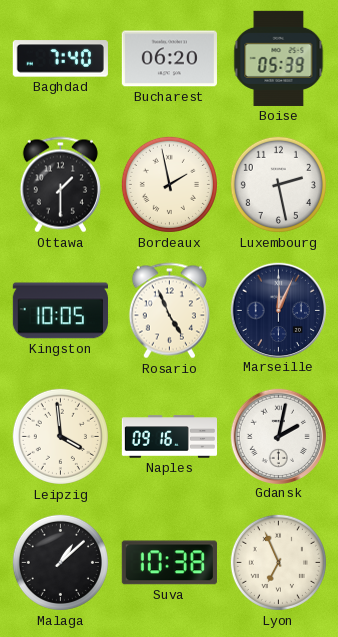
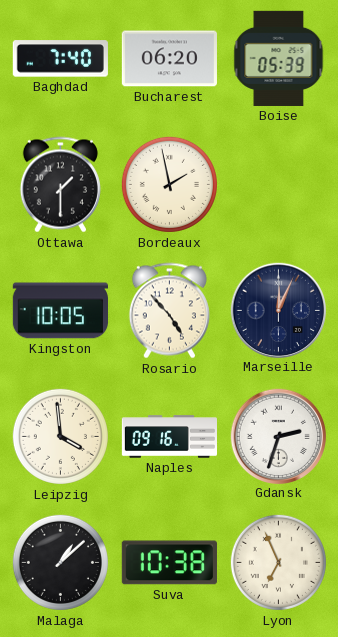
Luxembourg: 2:28 -> none
Rosario: 4:56 -> 4:53
Gdansk: 2:02 -> 2:33
